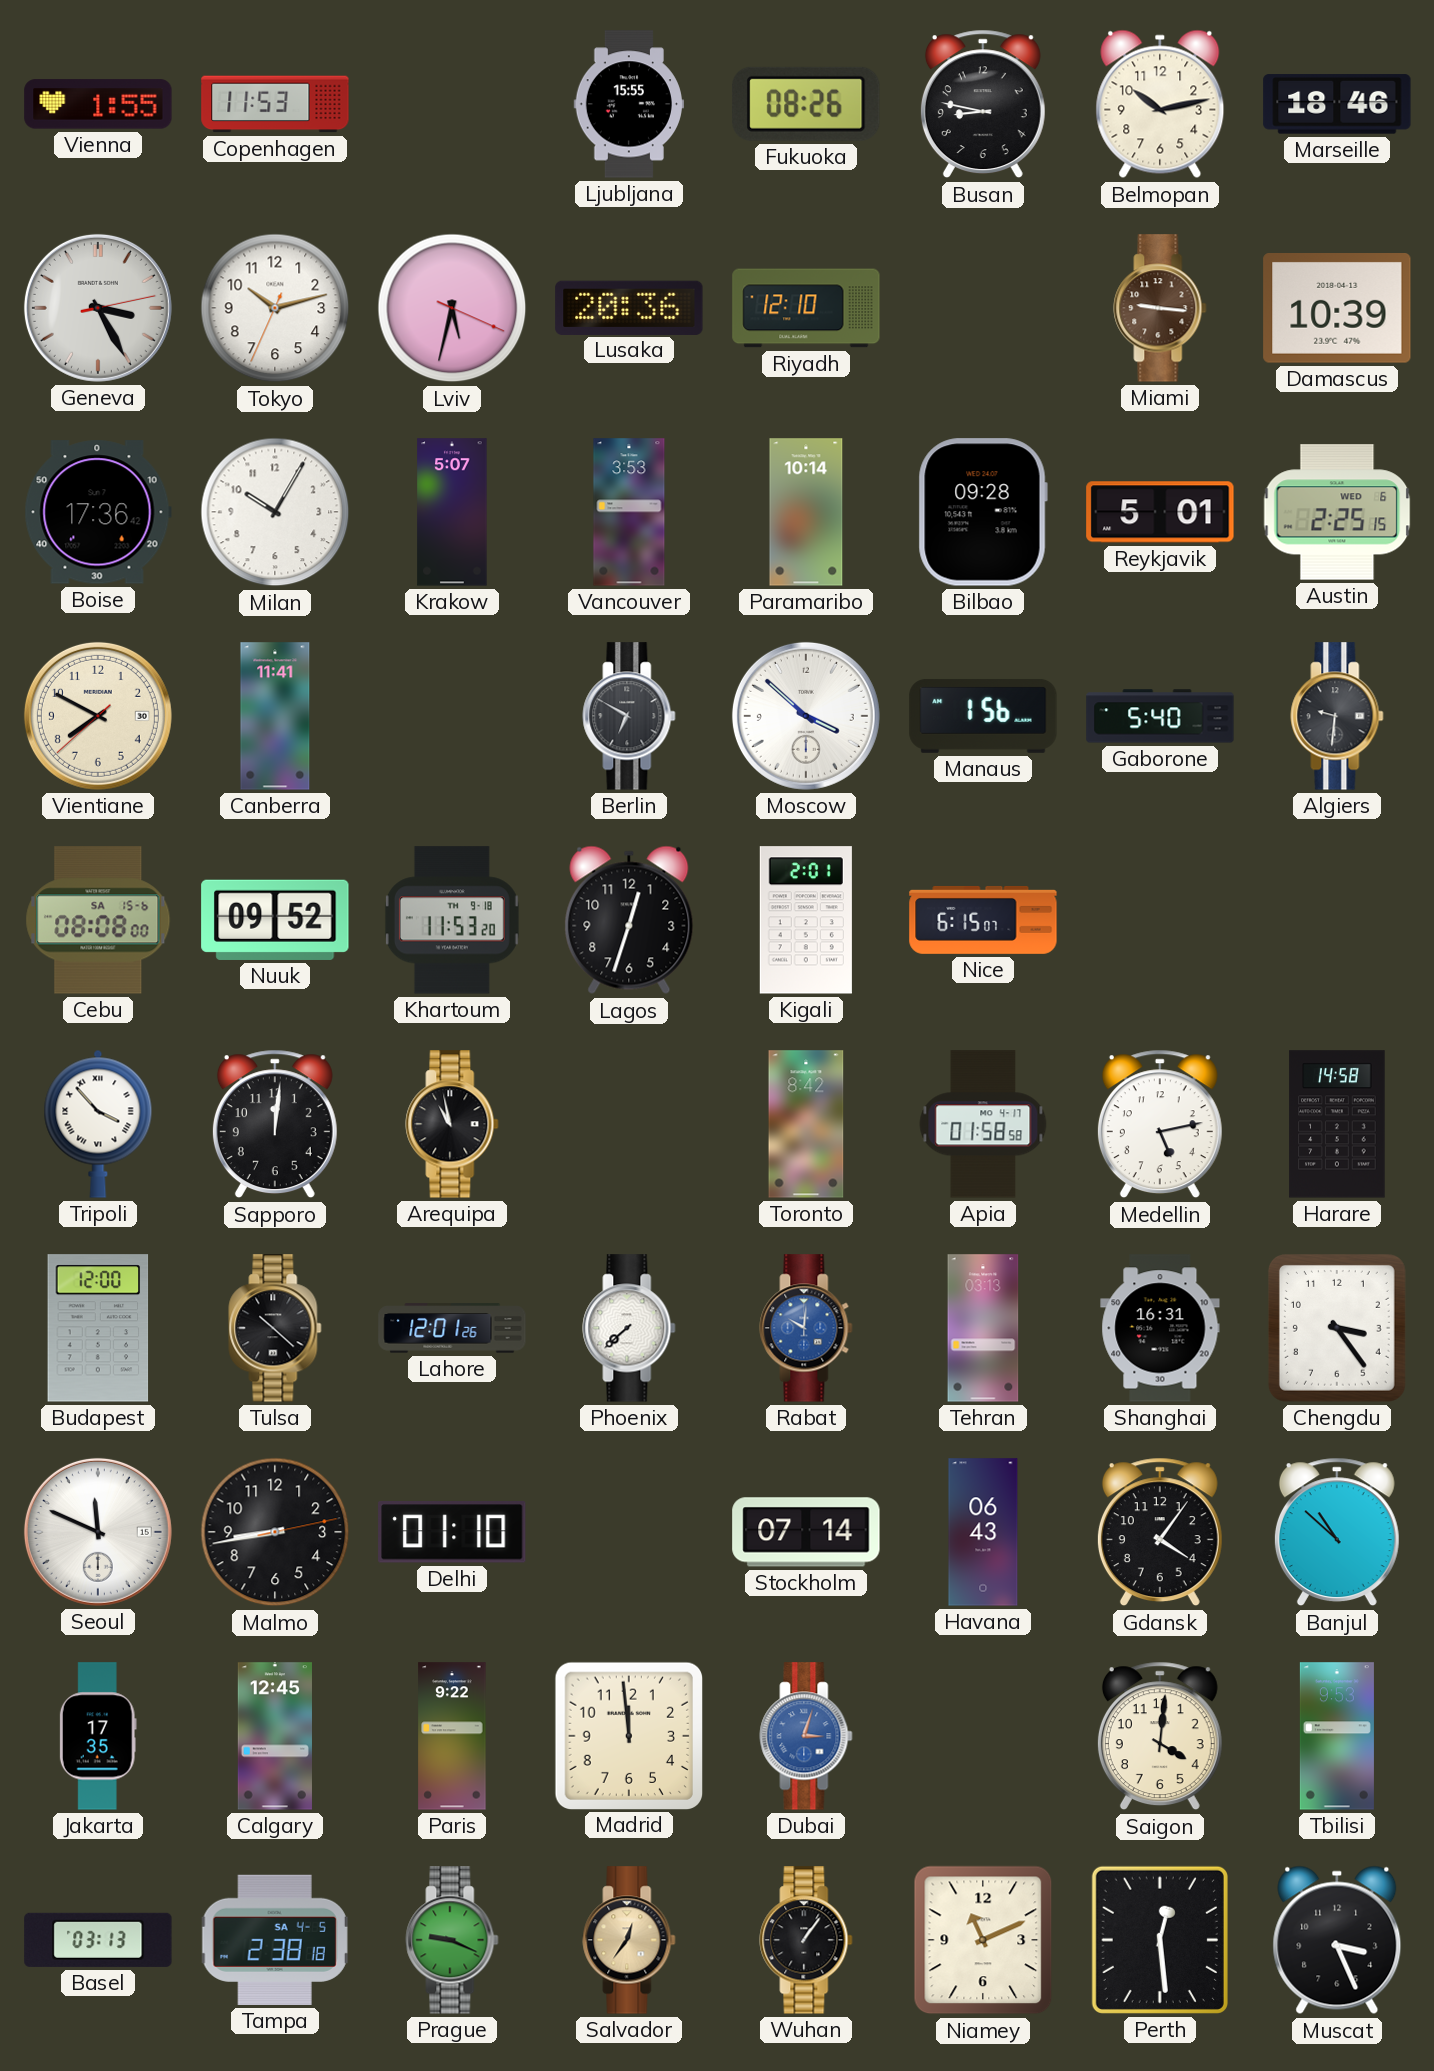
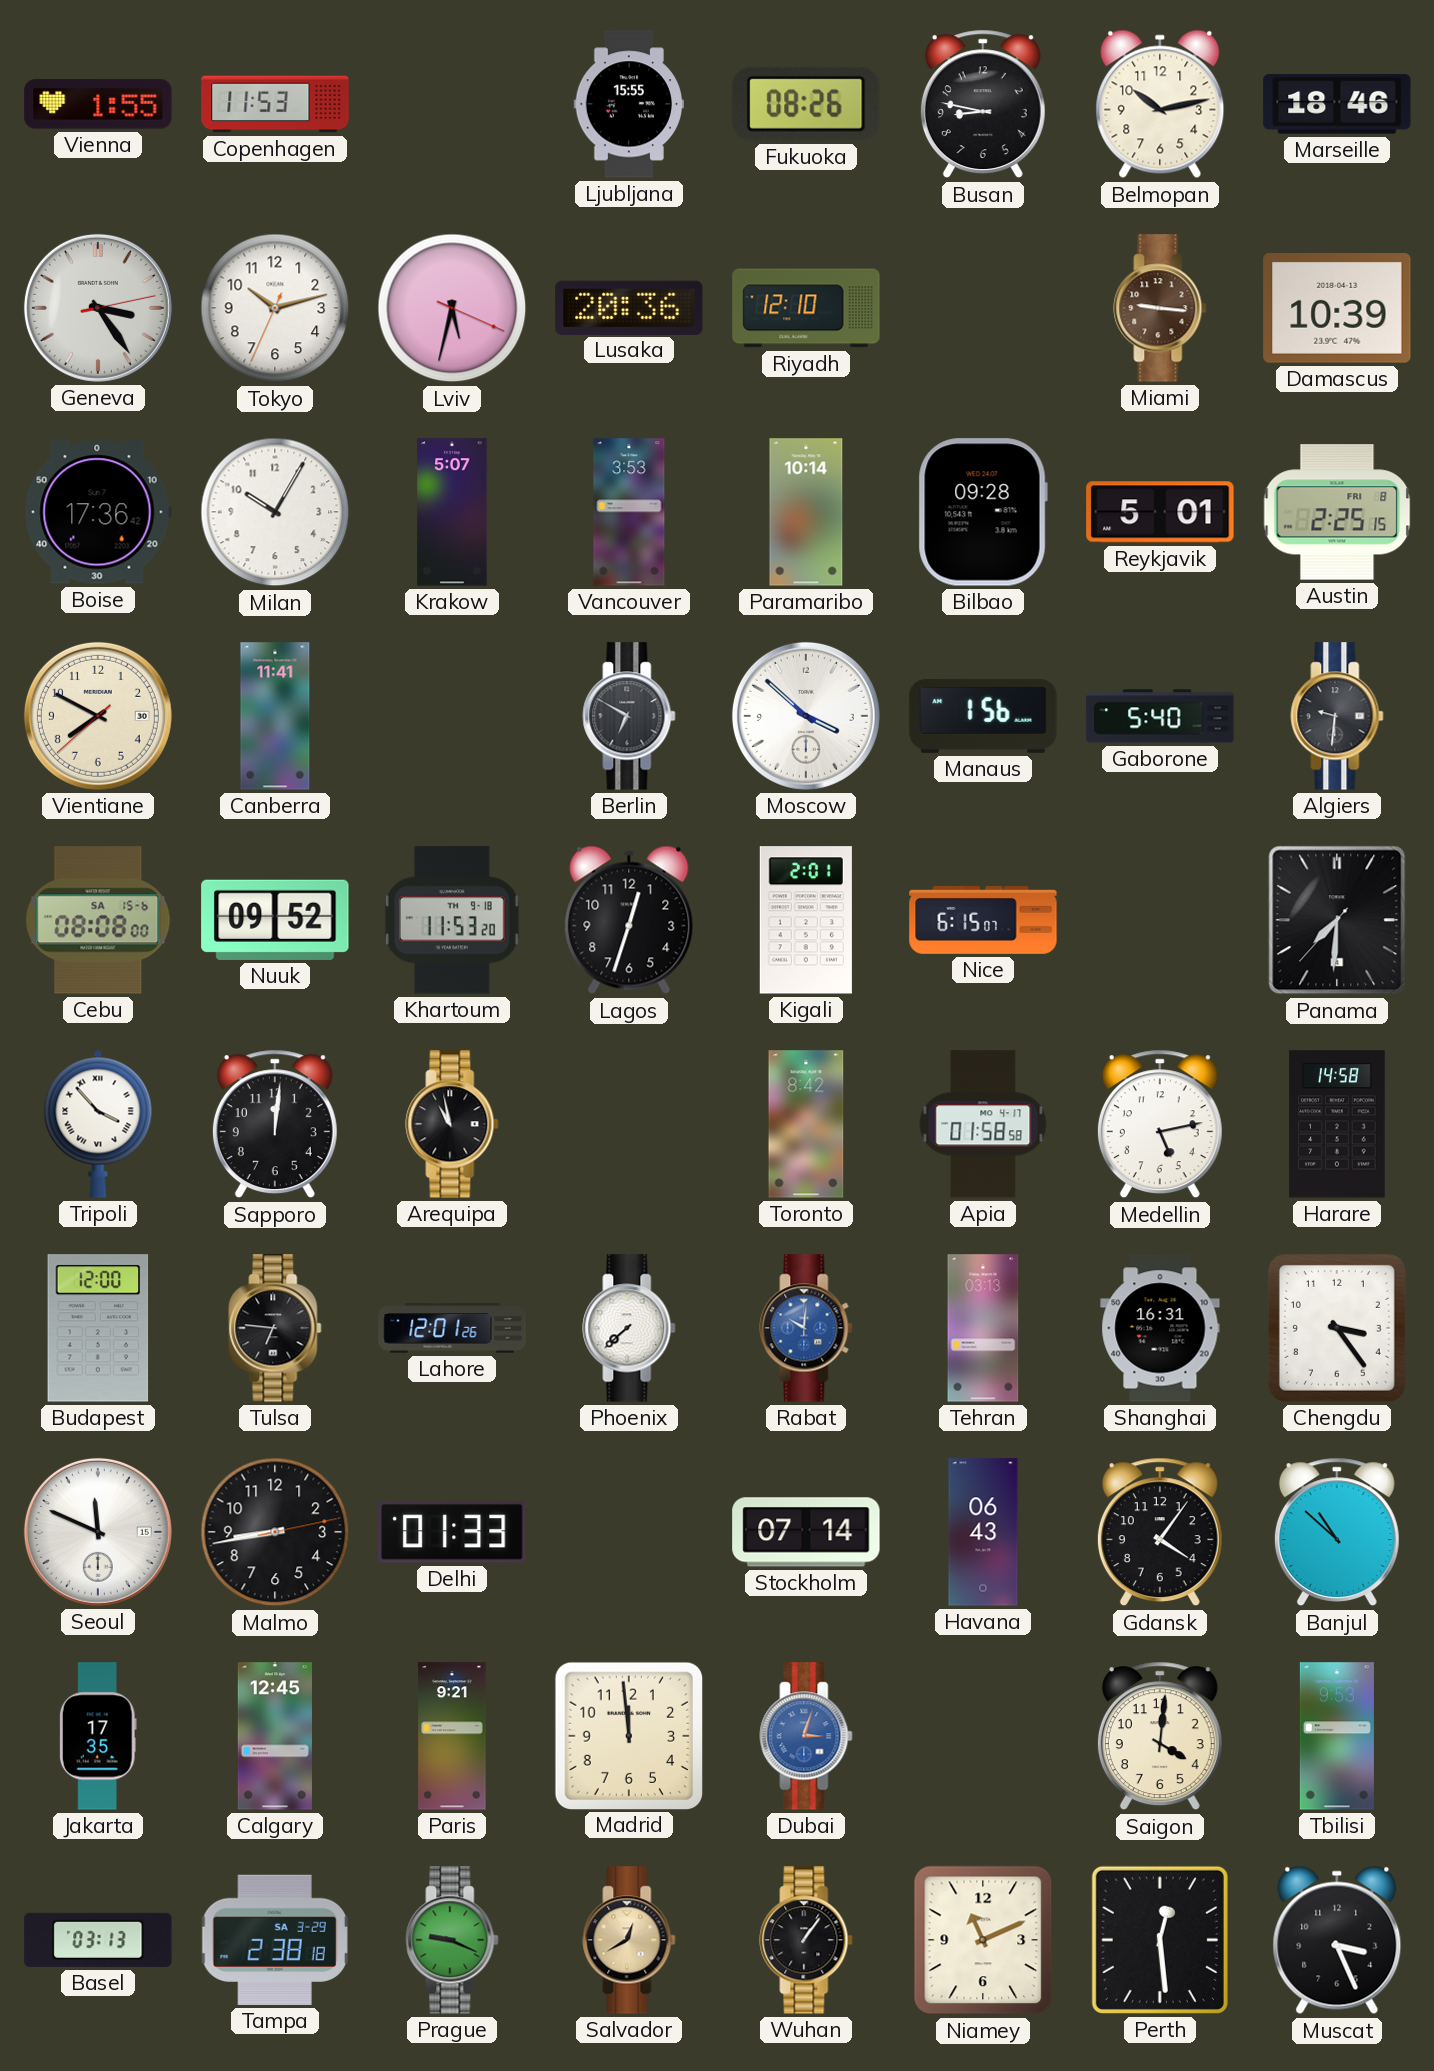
Geneva: 3:25 -> 3:24
Austin date: WED 6 -> FRI 8
Panama: none -> 7:30
Tulsa: 10:22 -> 6:46
Delhi: 01:10 -> 01:33
Paris: 9:22 -> 9:21
Tampa date: SA 4-5 -> SA 3-29
Salvador: 12:36 -> 12:40
